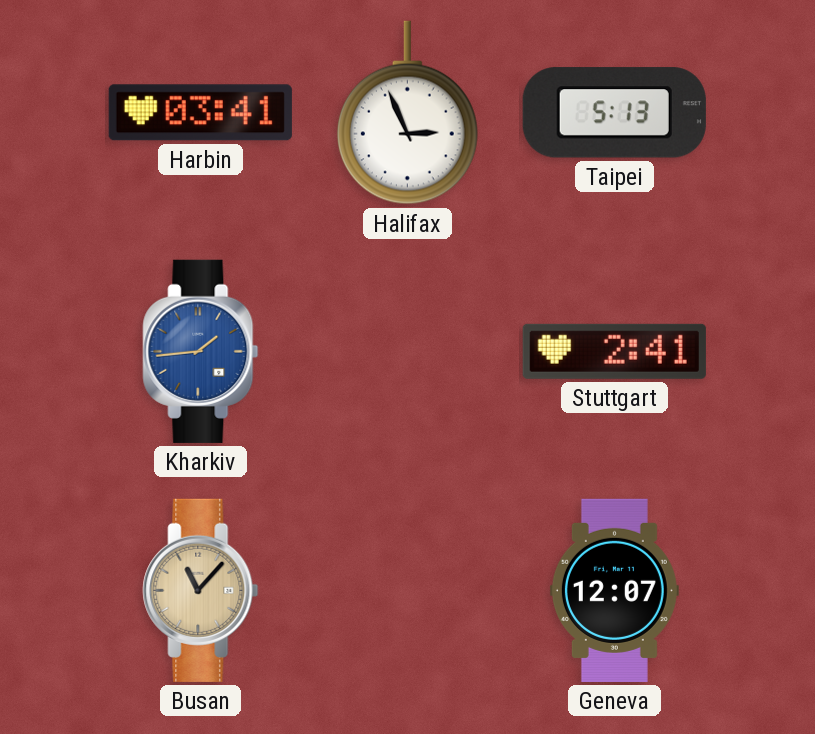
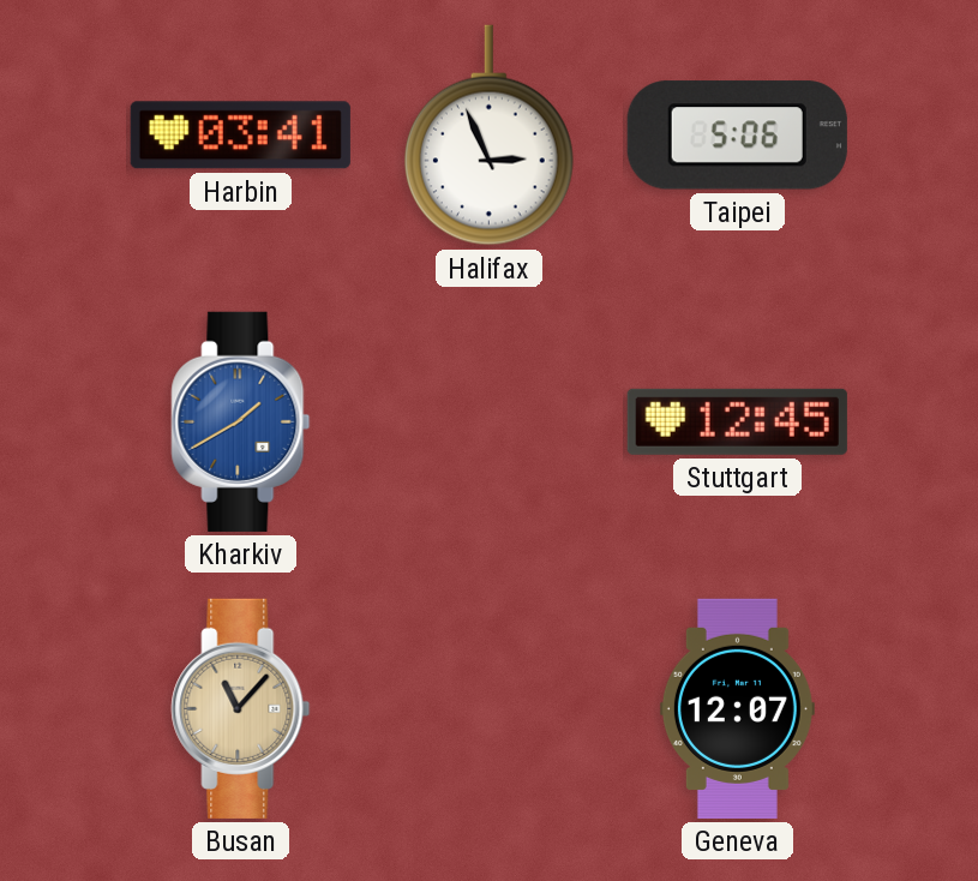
Taipei: 5:13 -> 5:06
Kharkiv: 1:44 -> 1:40
Stuttgart: 2:41 -> 12:45
